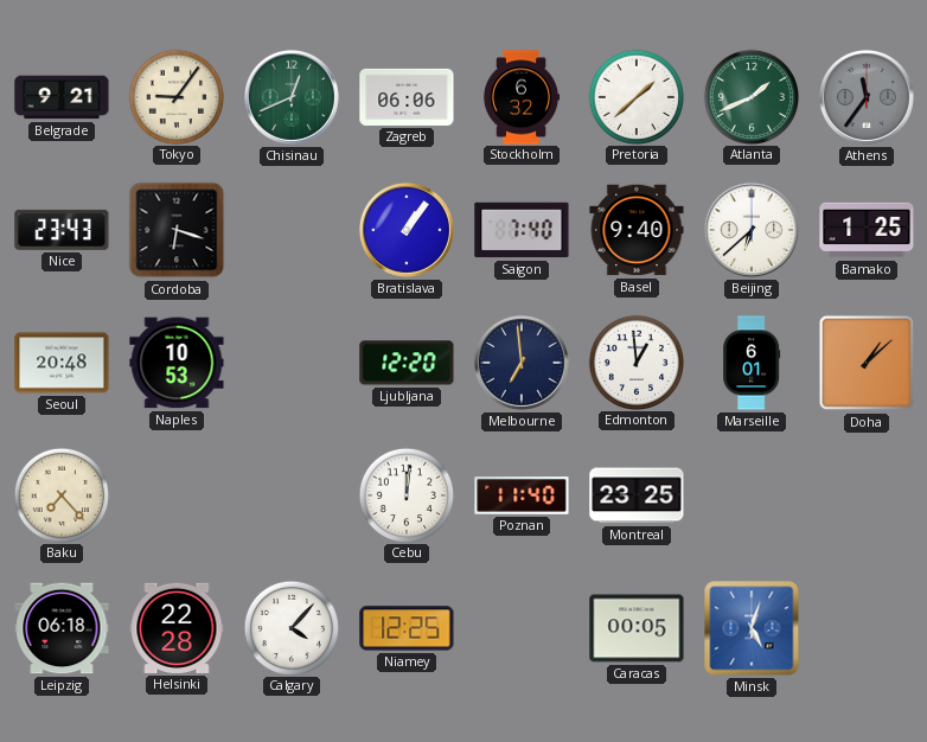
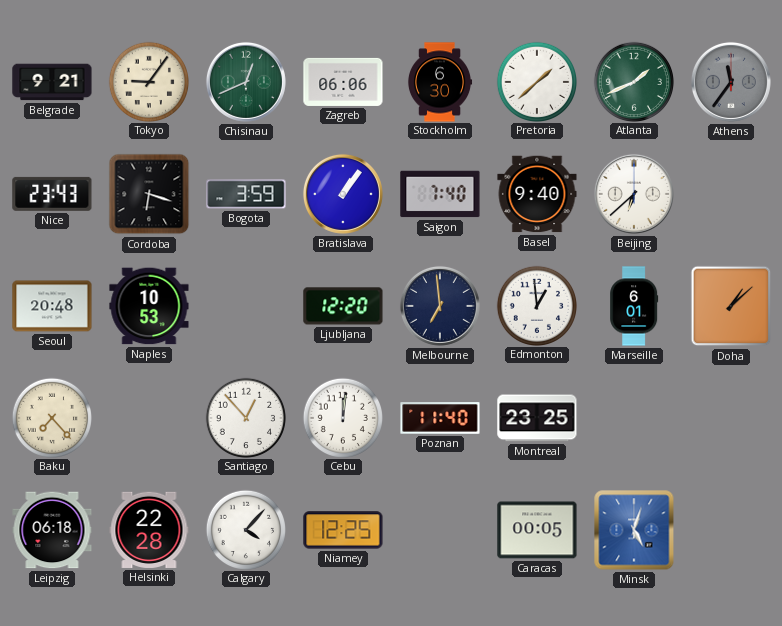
Stockholm: 6:32 -> 6:30
Bogota: none -> 3:59
Bamako: 1:25 -> none
Santiago: none -> 12:53
